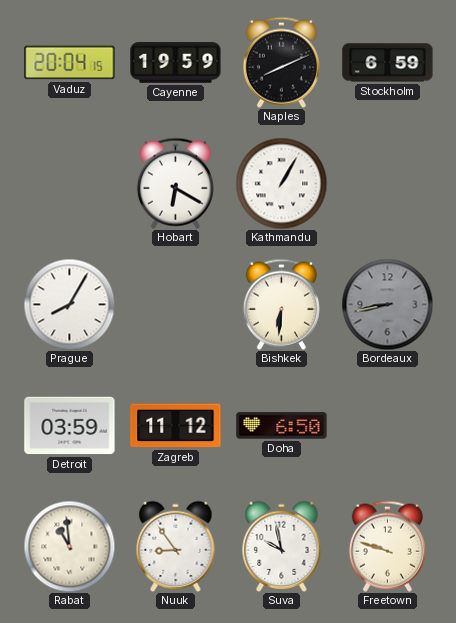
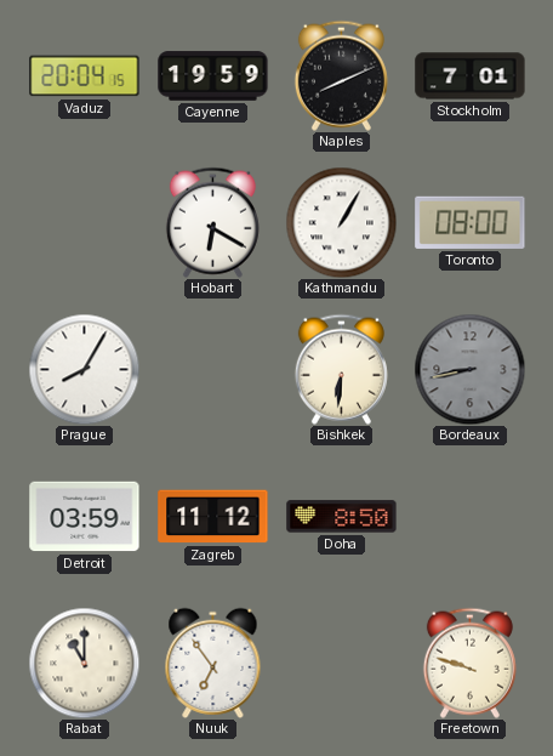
Stockholm: 6:59 -> 7:01
Toronto: none -> 08:00
Doha: 6:50 -> 8:50
Rabat: 10:59 -> 11:00
Nuuk: 8:54 -> 6:54
Suva: 9:58 -> none
